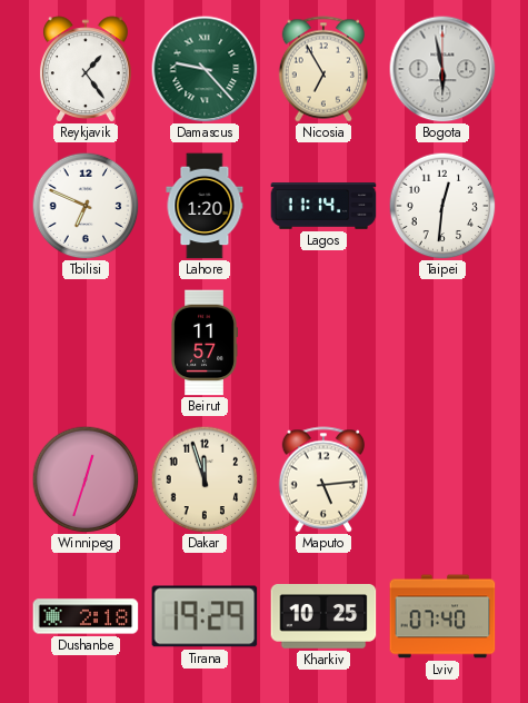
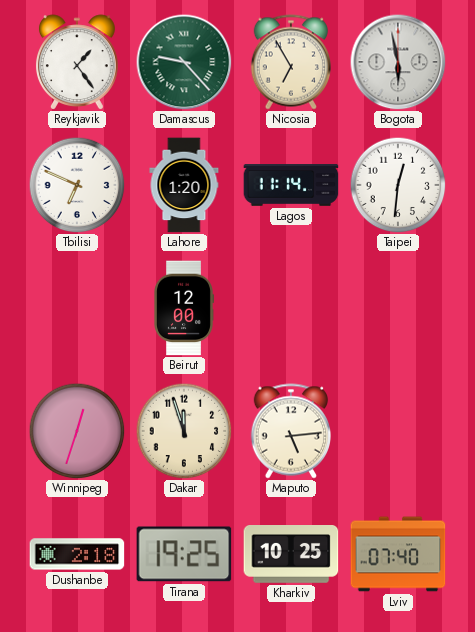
Beirut: 11:57 -> 12:00
Tirana: 19:29 -> 19:25
